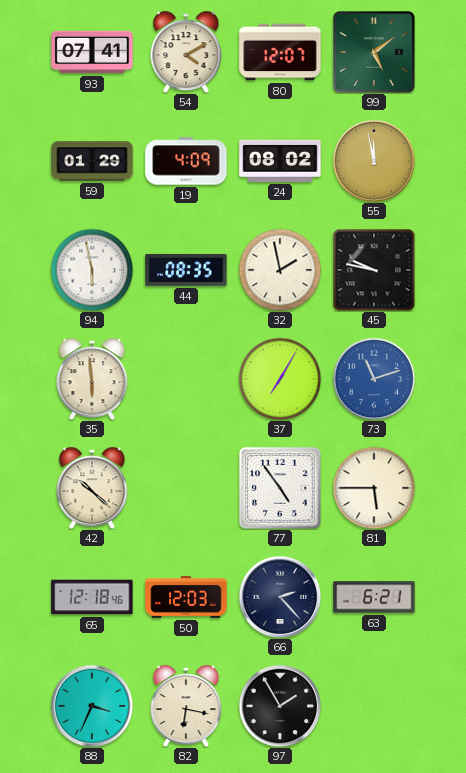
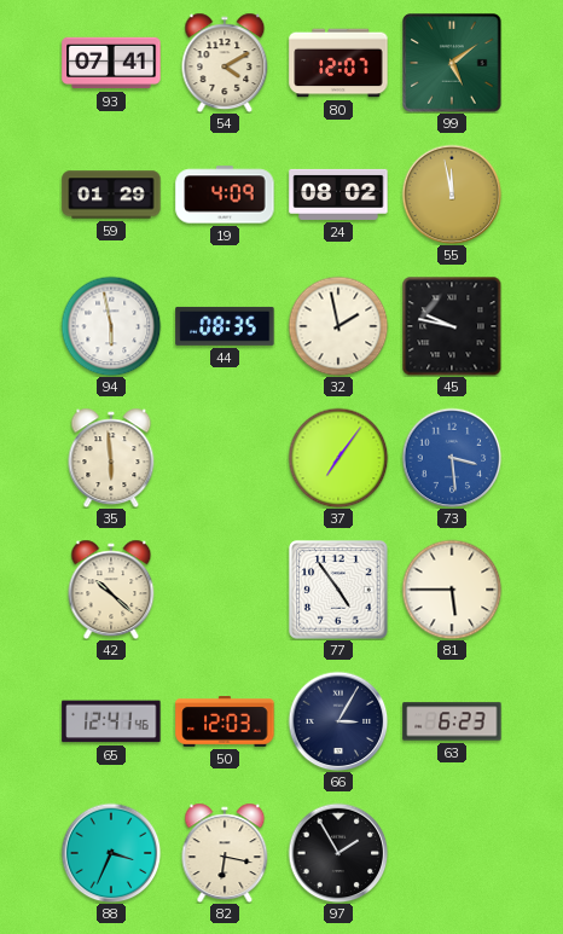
37: 7:05 -> 7:06
73: 11:12 -> 3:29
65: 12:18 -> 12:41
66: 2:23 -> 3:05
63: 6:21 -> 6:23
